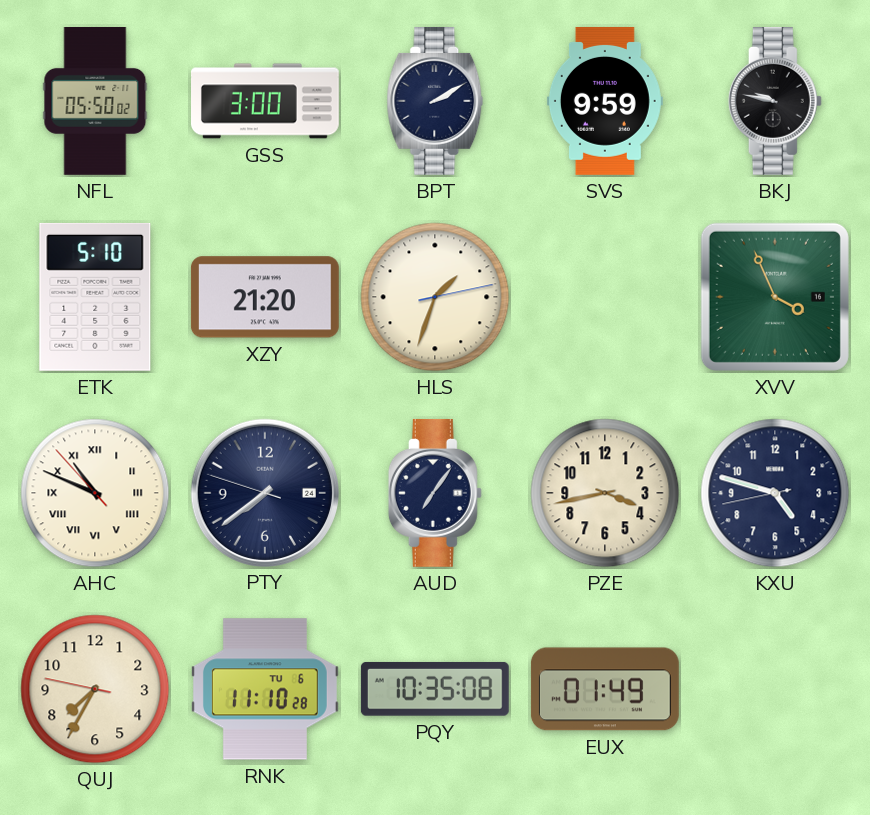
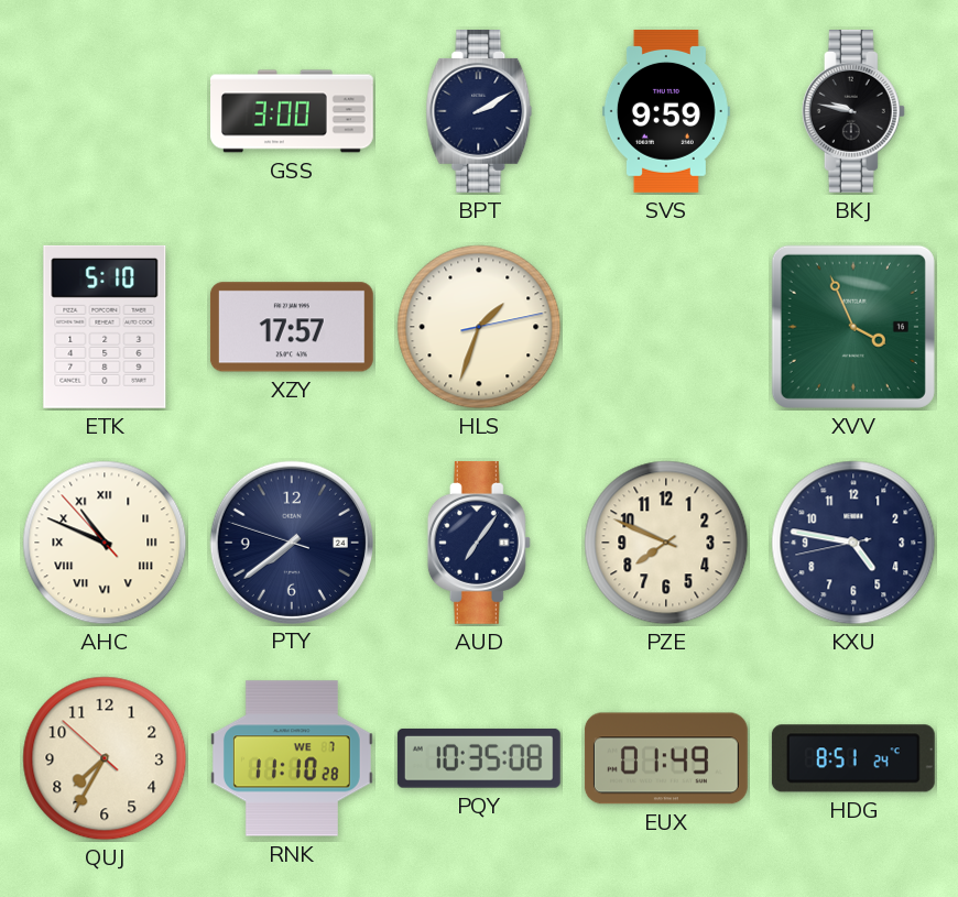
NFL: 05:50 -> none
XZY: 21:20 -> 17:57
PZE: 3:43 -> 7:49
KXU: 4:47 -> 4:46
QUJ: 7:34:47 -> 7:34:52
RNK date: TU 6 -> WE 7
HDG: none -> 8:51
